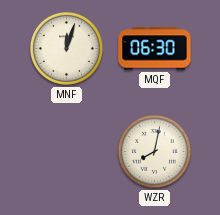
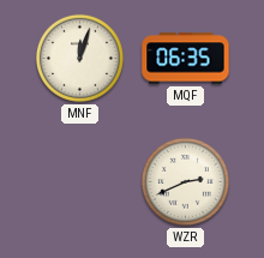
MQF: 06:30 -> 06:35
WZR: 8:02 -> 2:41
